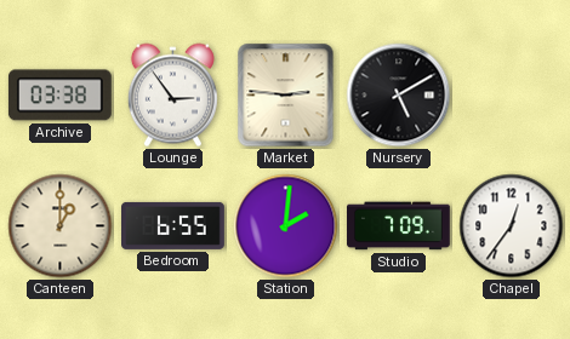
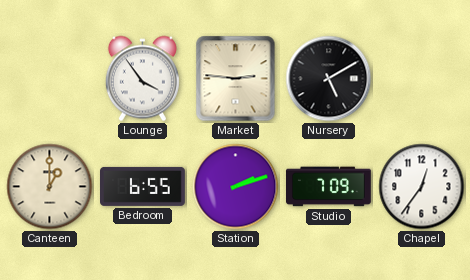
Archive: 03:38 -> none
Lounge: 2:54 -> 3:54
Station: 2:01 -> 2:12
